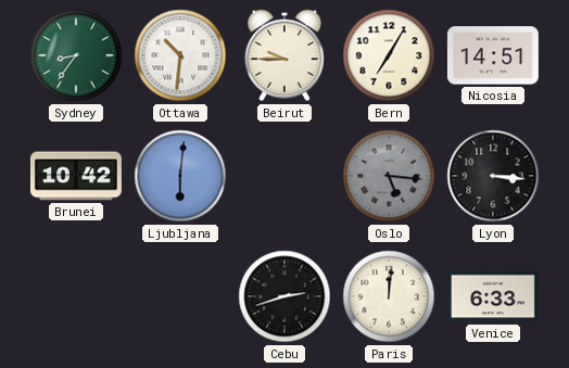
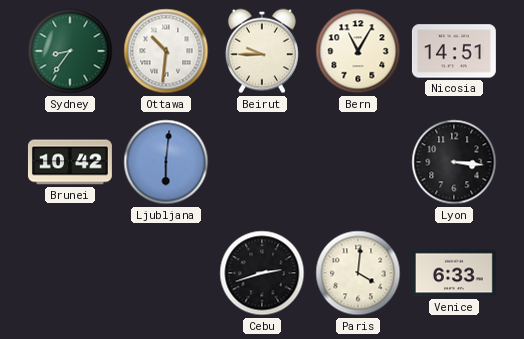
Bern: 7:05 -> 11:05
Oslo: 5:16 -> none
Paris: 12:01 -> 4:01
